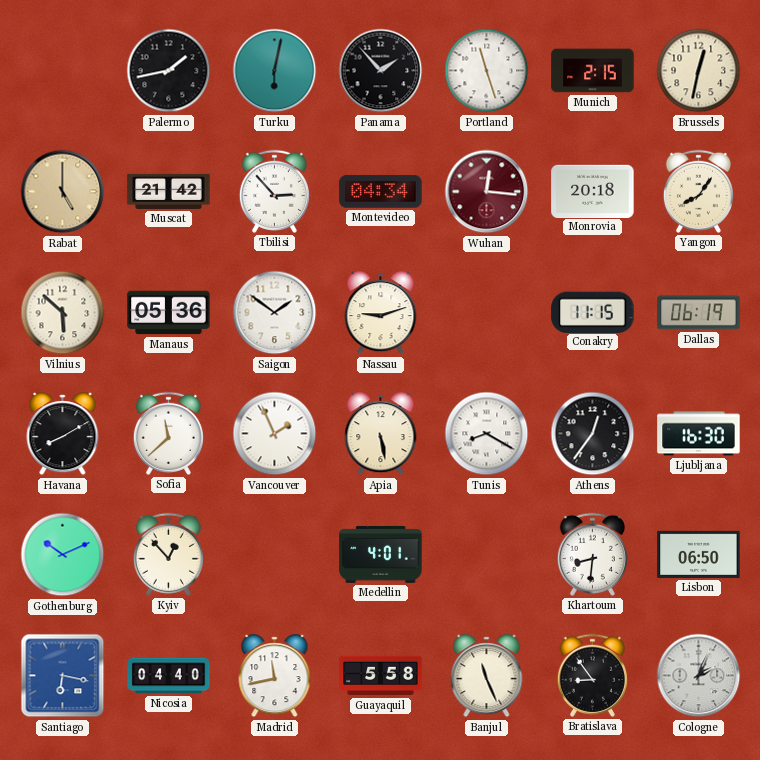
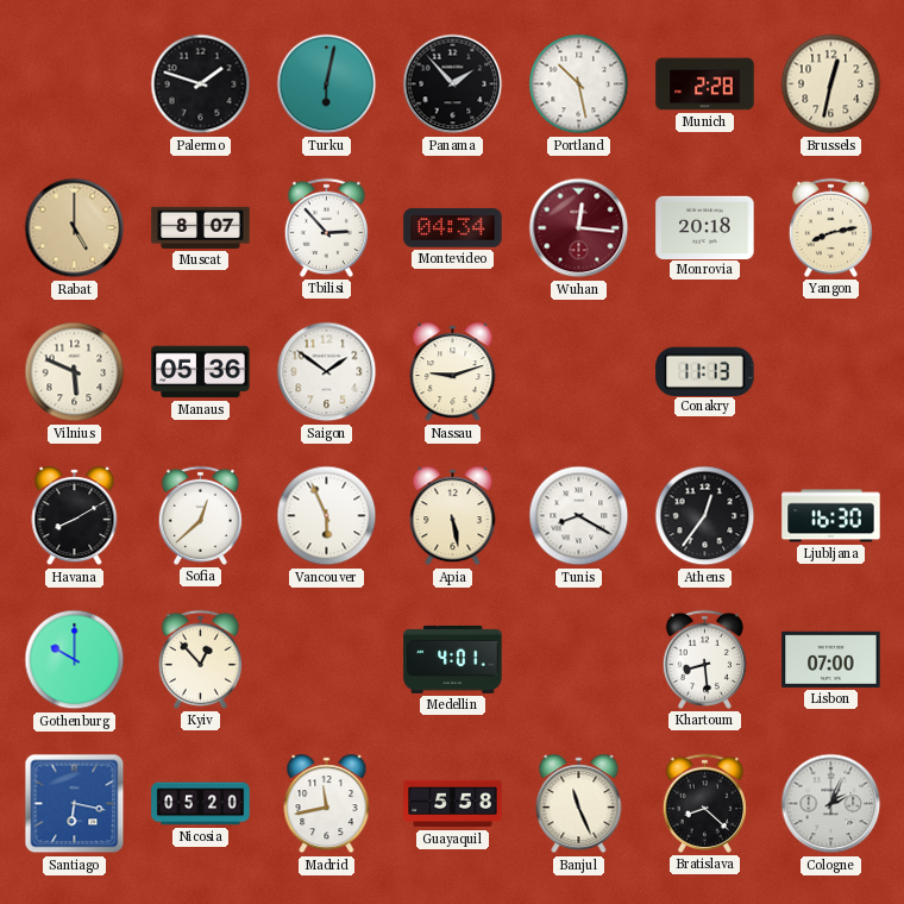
Palermo: 1:43 -> 1:48
Portland: 11:27 -> 10:28
Munich: 2:15 -> 2:28
Muscat: 21:42 -> 8:07
Yangon: 8:06 -> 8:13
Vilnius: 5:52 -> 5:49
Conakry: 11:15 -> 11:13
Dallas: 06:19 -> none
Sofia: 11:38 -> 12:38
Vancouver: 1:56 -> 5:56
Gothenburg: 10:11 -> 10:00
Khartoum: 8:31 -> 8:29
Lisbon: 06:50 -> 07:00
Nicosia: 04:40 -> 05:20
Bratislava: 8:54 -> 8:22
